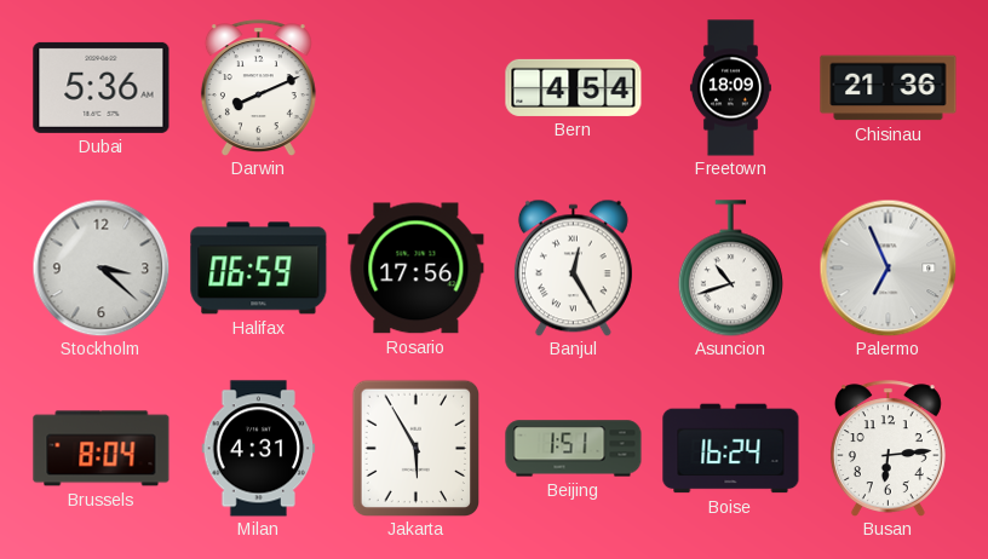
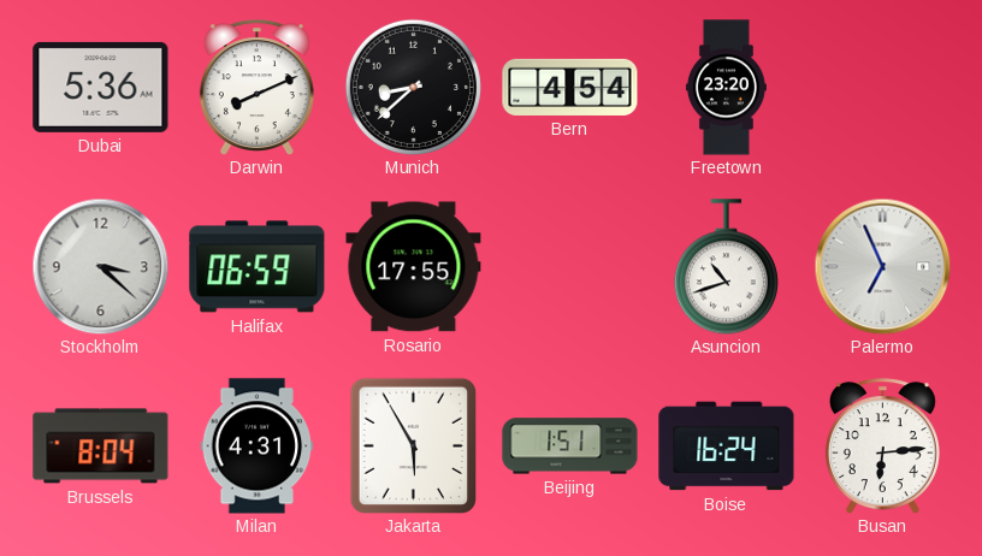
Munich: none -> 8:38
Freetown: 18:09 -> 23:20
Chisinau: 21:36 -> none
Rosario: 17:56 -> 17:55
Banjul: 12:25 -> none
